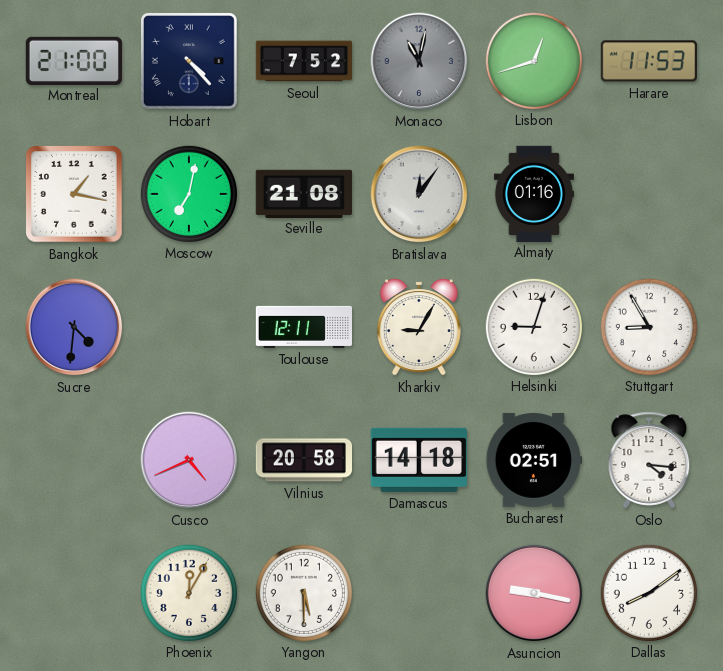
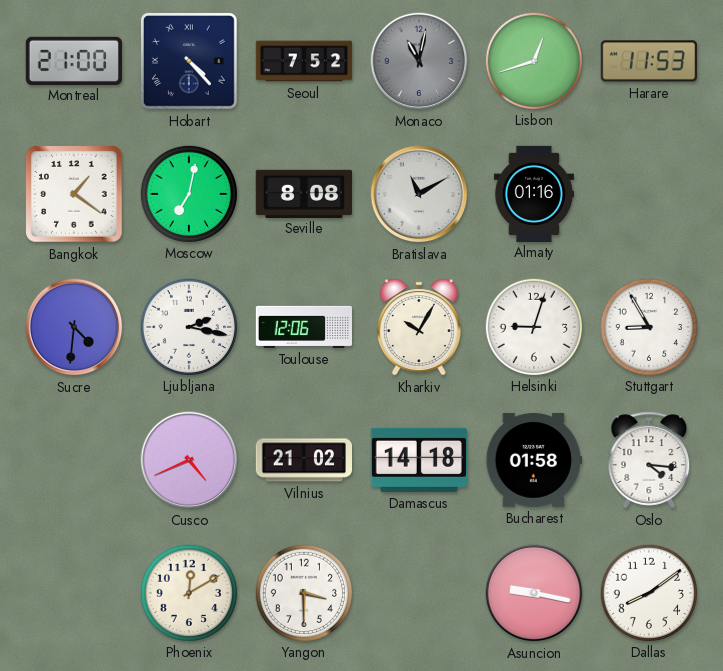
Bangkok: 1:17 -> 1:21
Seville: 21:08 -> 8:08
Bratislava: 12:06 -> 11:10
Ljubljana: none -> 2:17
Toulouse: 12:11 -> 12:06
Kharkiv: 9:05 -> 10:05
Vilnius: 20:58 -> 21:02
Bucharest: 02:51 -> 01:58
Phoenix: 12:05 -> 12:10
Yangon: 5:30 -> 3:30
